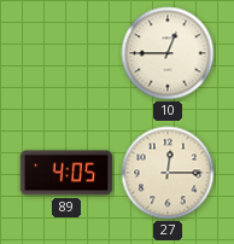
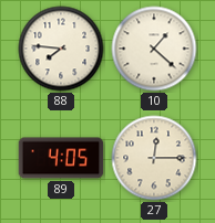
88: none -> 7:46
10: 12:45 -> 1:22
